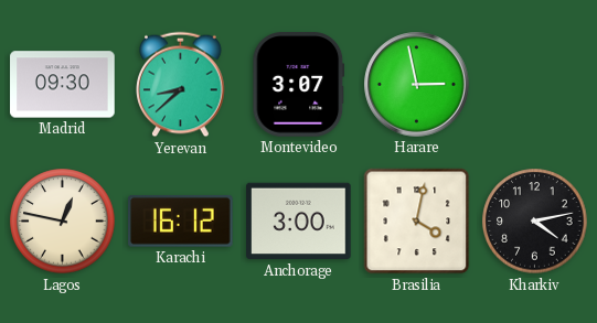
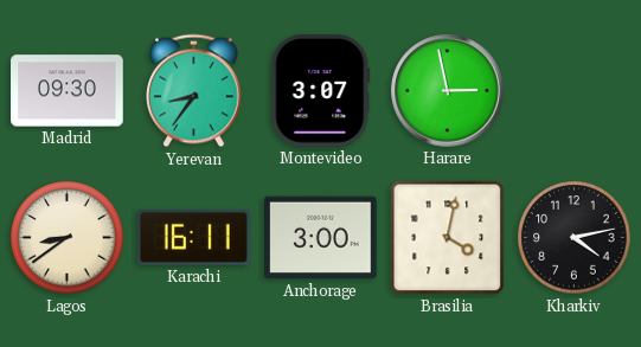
Yerevan: 8:38 -> 8:36
Lagos: 12:47 -> 8:39
Karachi: 16:12 -> 16:11
